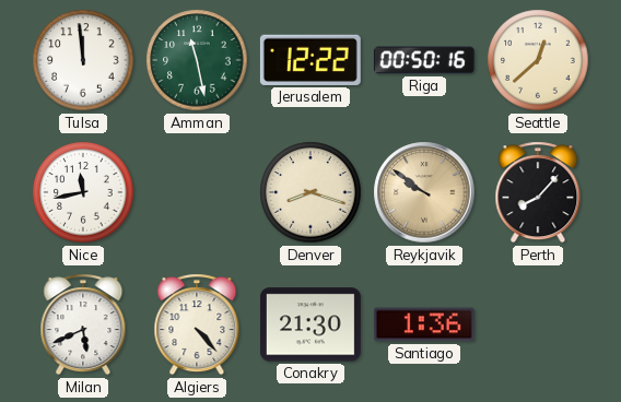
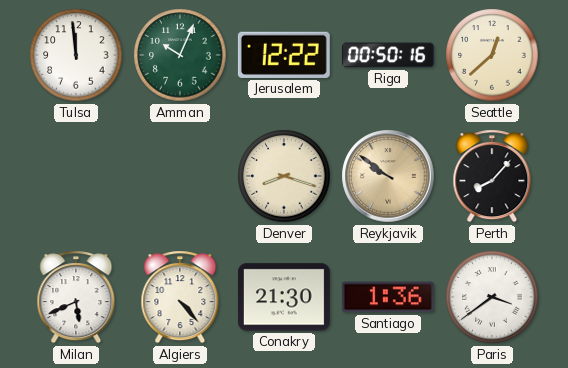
Amman: 11:28 -> 10:04
Nice: 11:43 -> none
Paris: none -> 3:39
